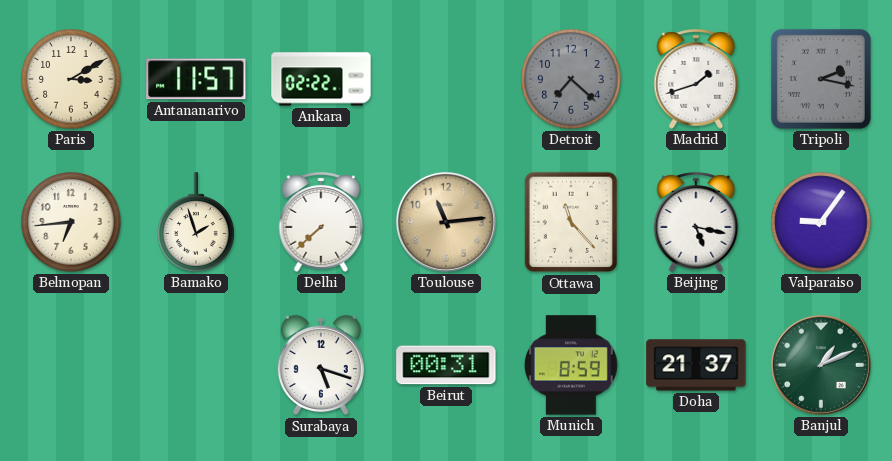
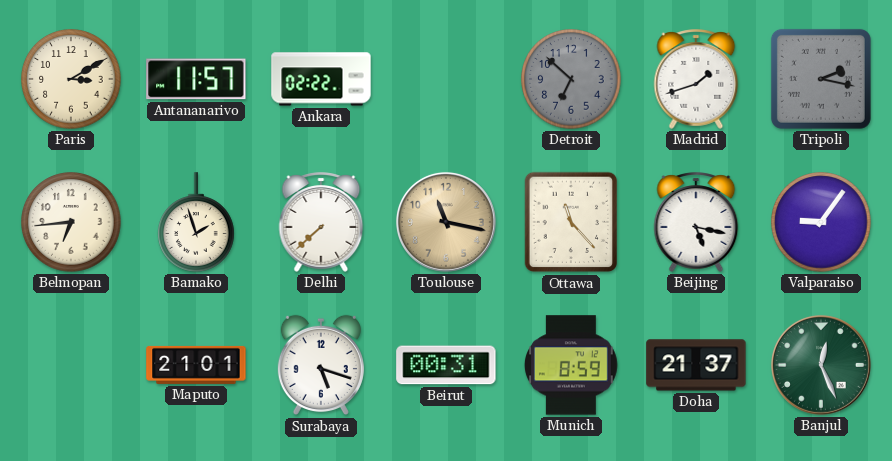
Detroit: 7:22 -> 6:52
Toulouse: 11:14 -> 11:17
Maputo: none -> 21:01
Banjul: 1:11 -> 12:26
